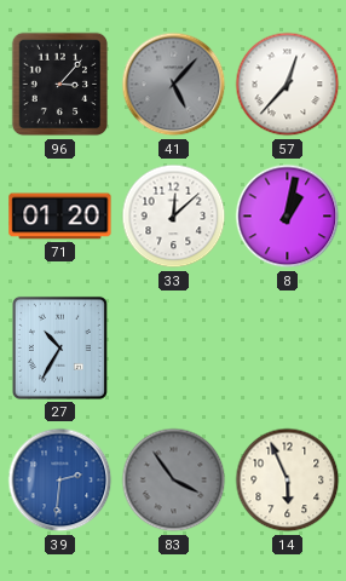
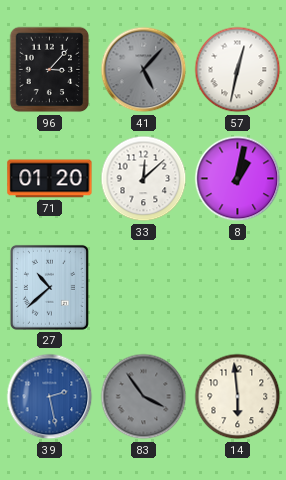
57: 12:37 -> 12:32
27: 10:35 -> 10:38
39: 2:31 -> 2:28
14: 5:56 -> 5:59
